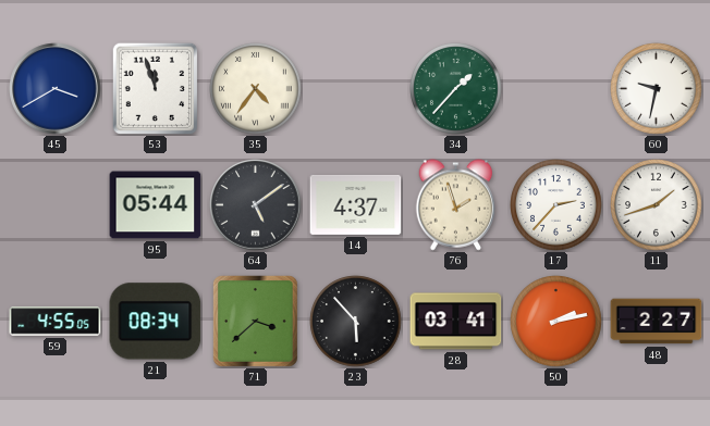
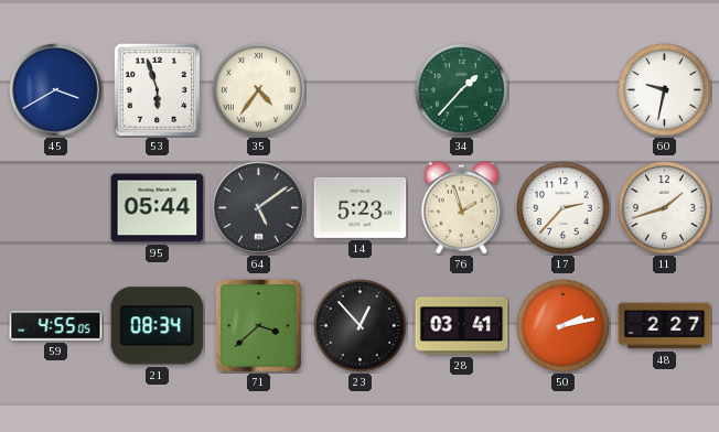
53: 11:57 -> 5:57
14: 4:37 -> 5:23
23: 5:53 -> 12:53
